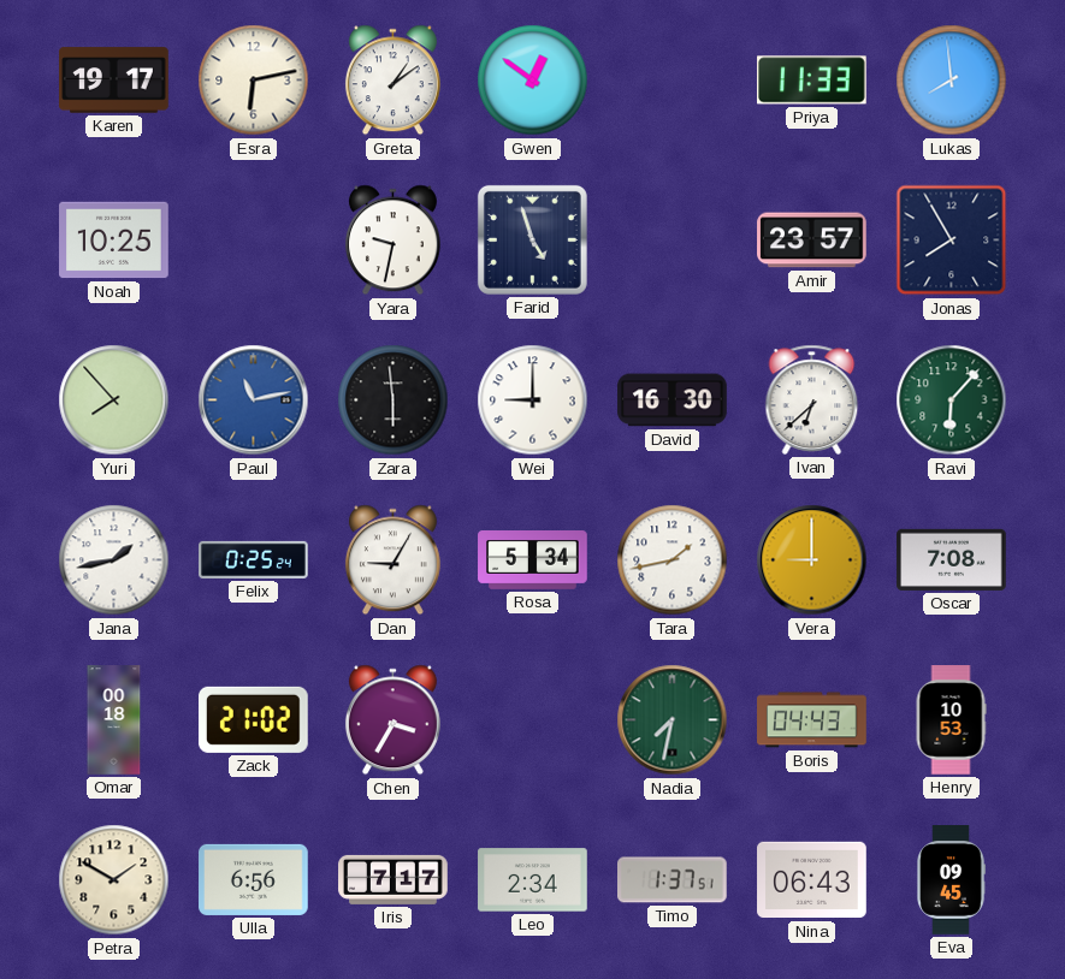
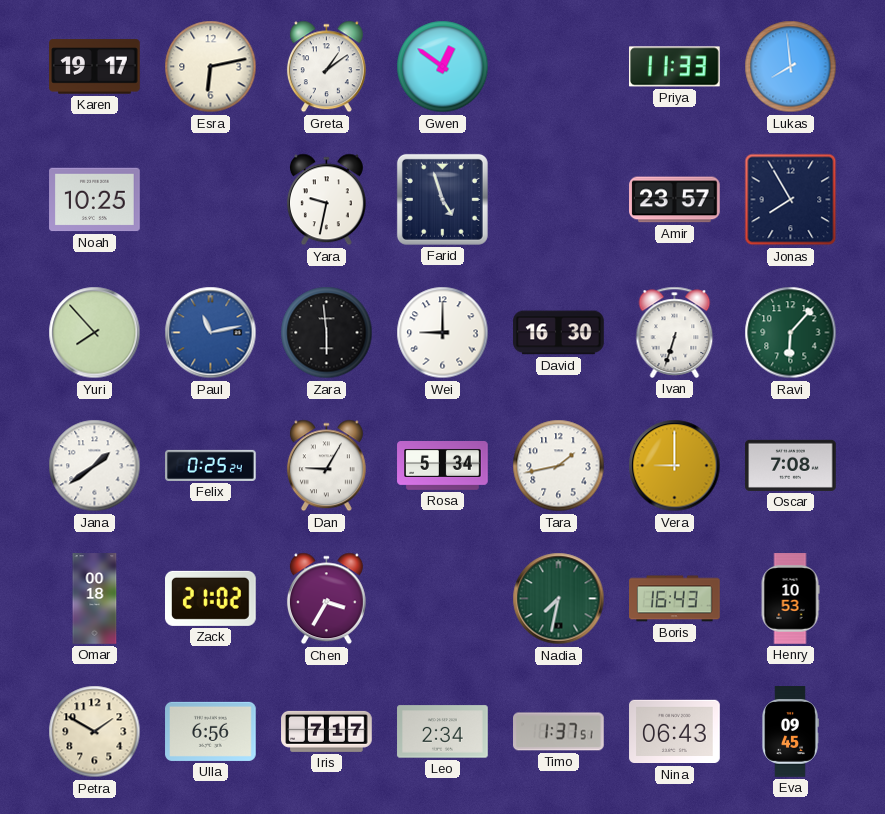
Ivan: 6:38 -> 6:33
Jana: 1:43 -> 1:39
Boris: 04:43 -> 16:43
